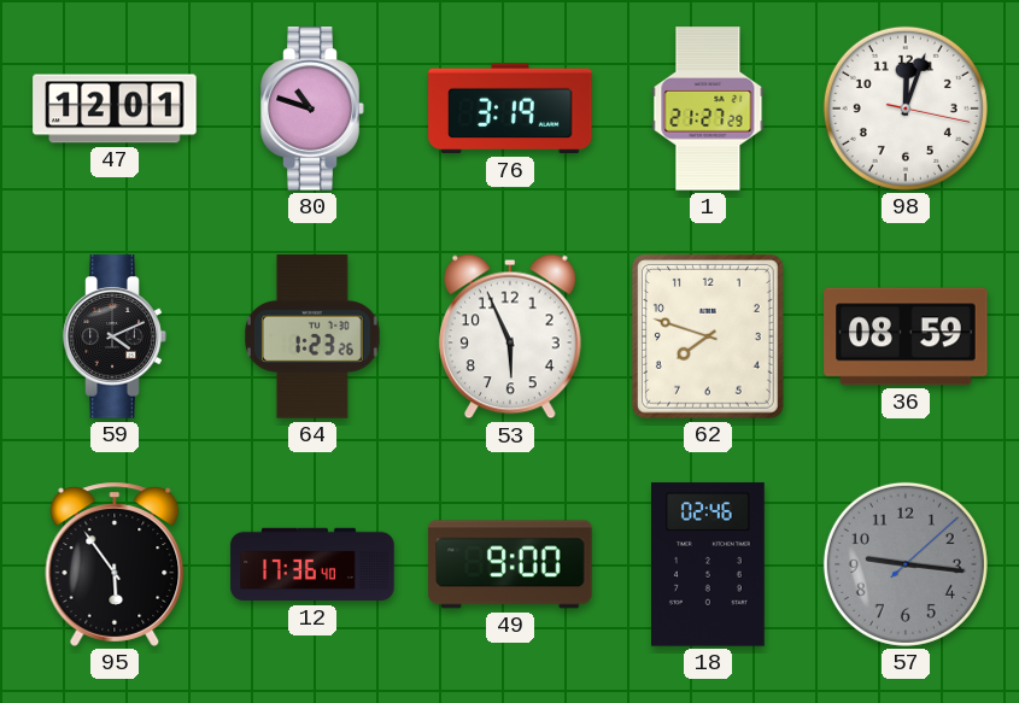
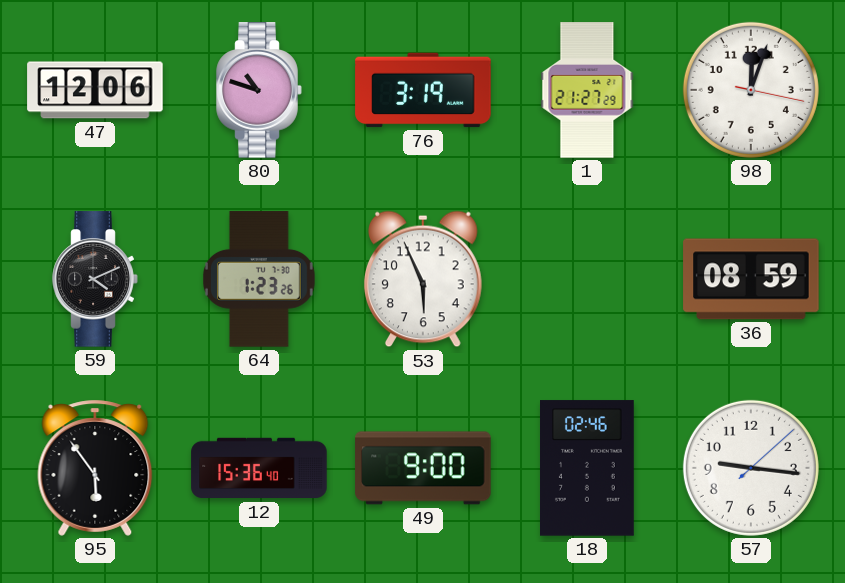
47: 12:01 -> 12:06
62: 7:48 -> none
12: 17:36 -> 15:36
57 dial: grey -> white
